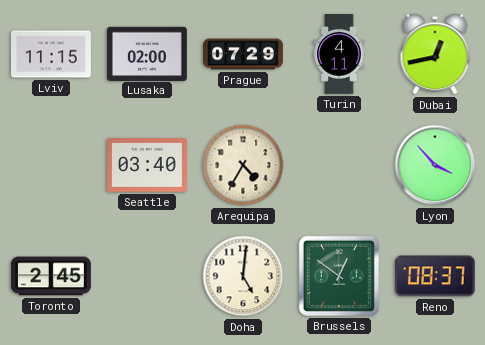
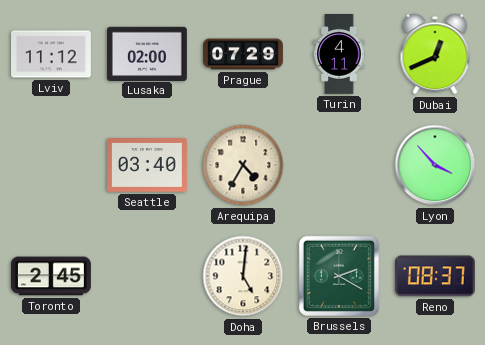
Lviv: 11:15 -> 11:12
Dubai: 12:43 -> 12:41
Brussels: 12:51 -> 2:20
